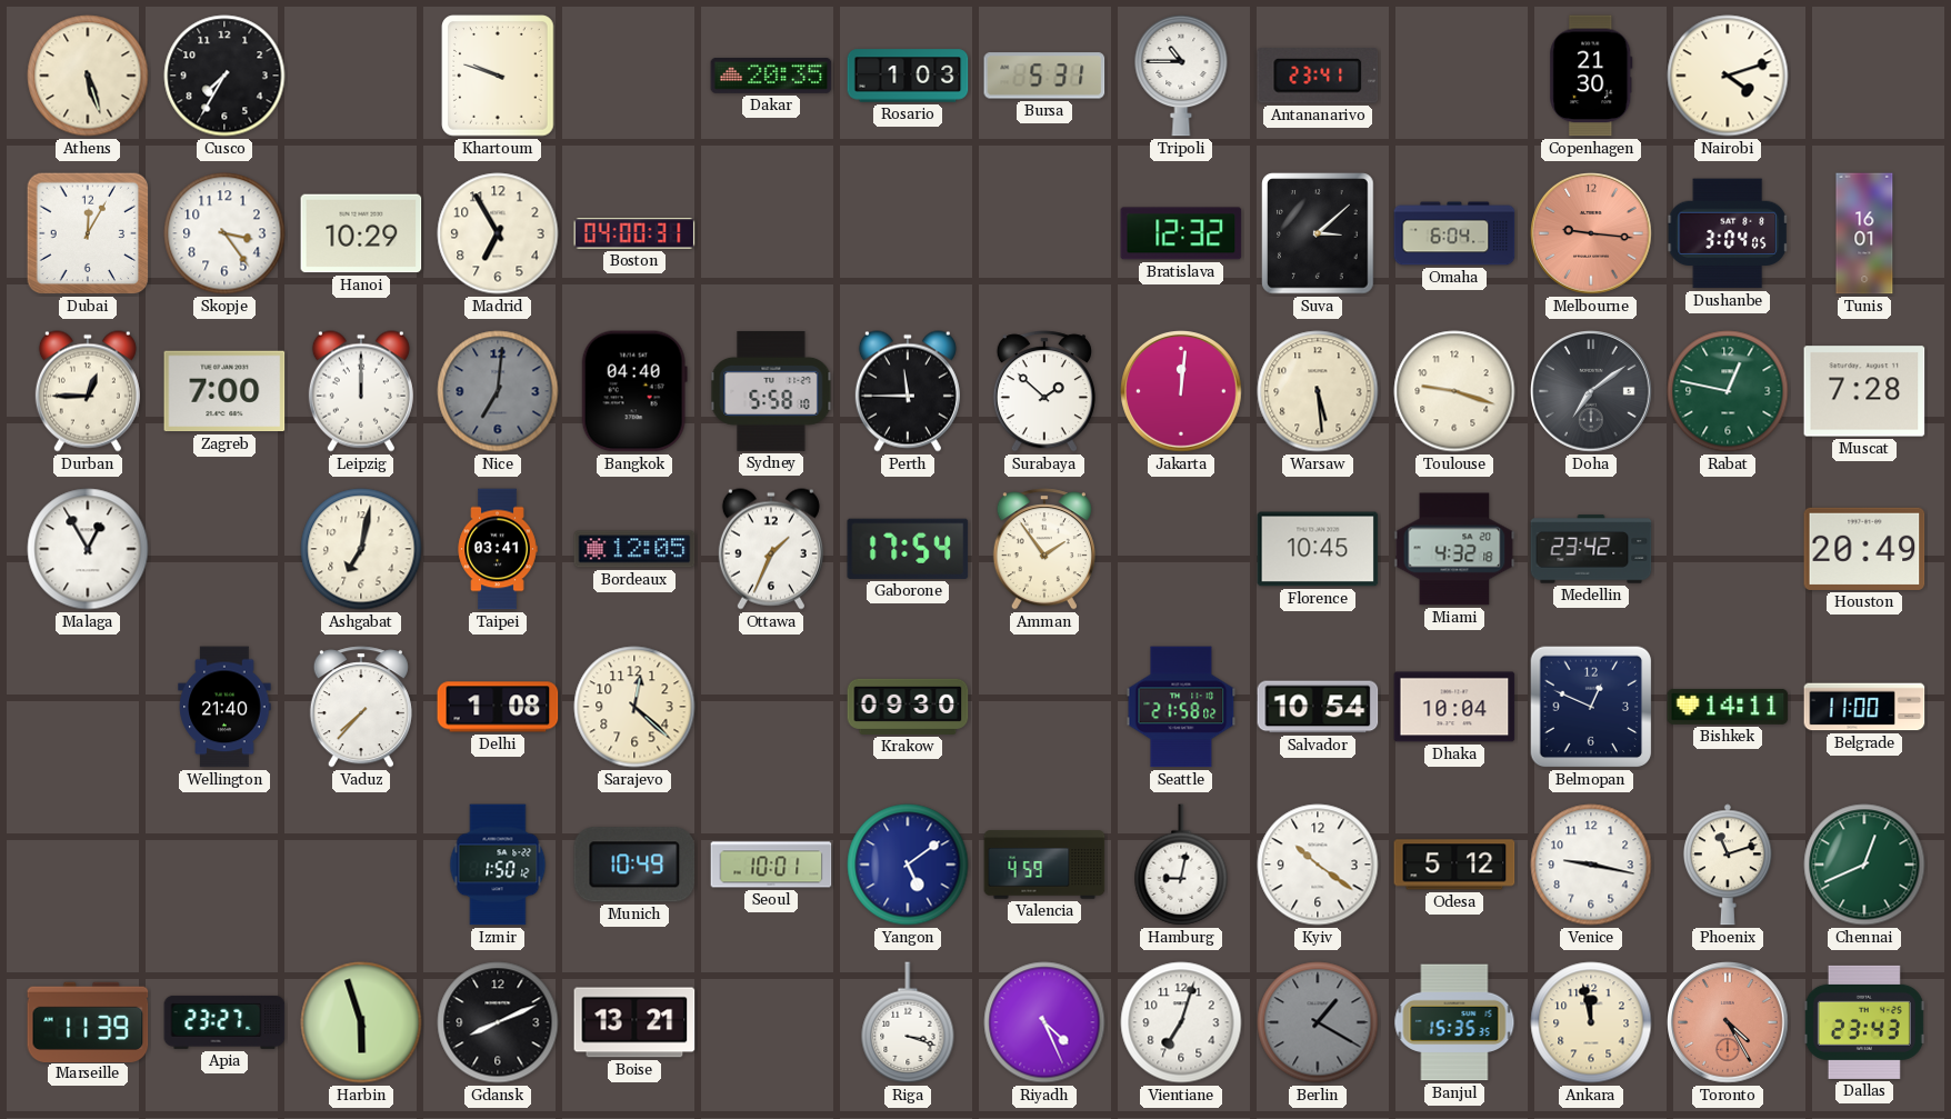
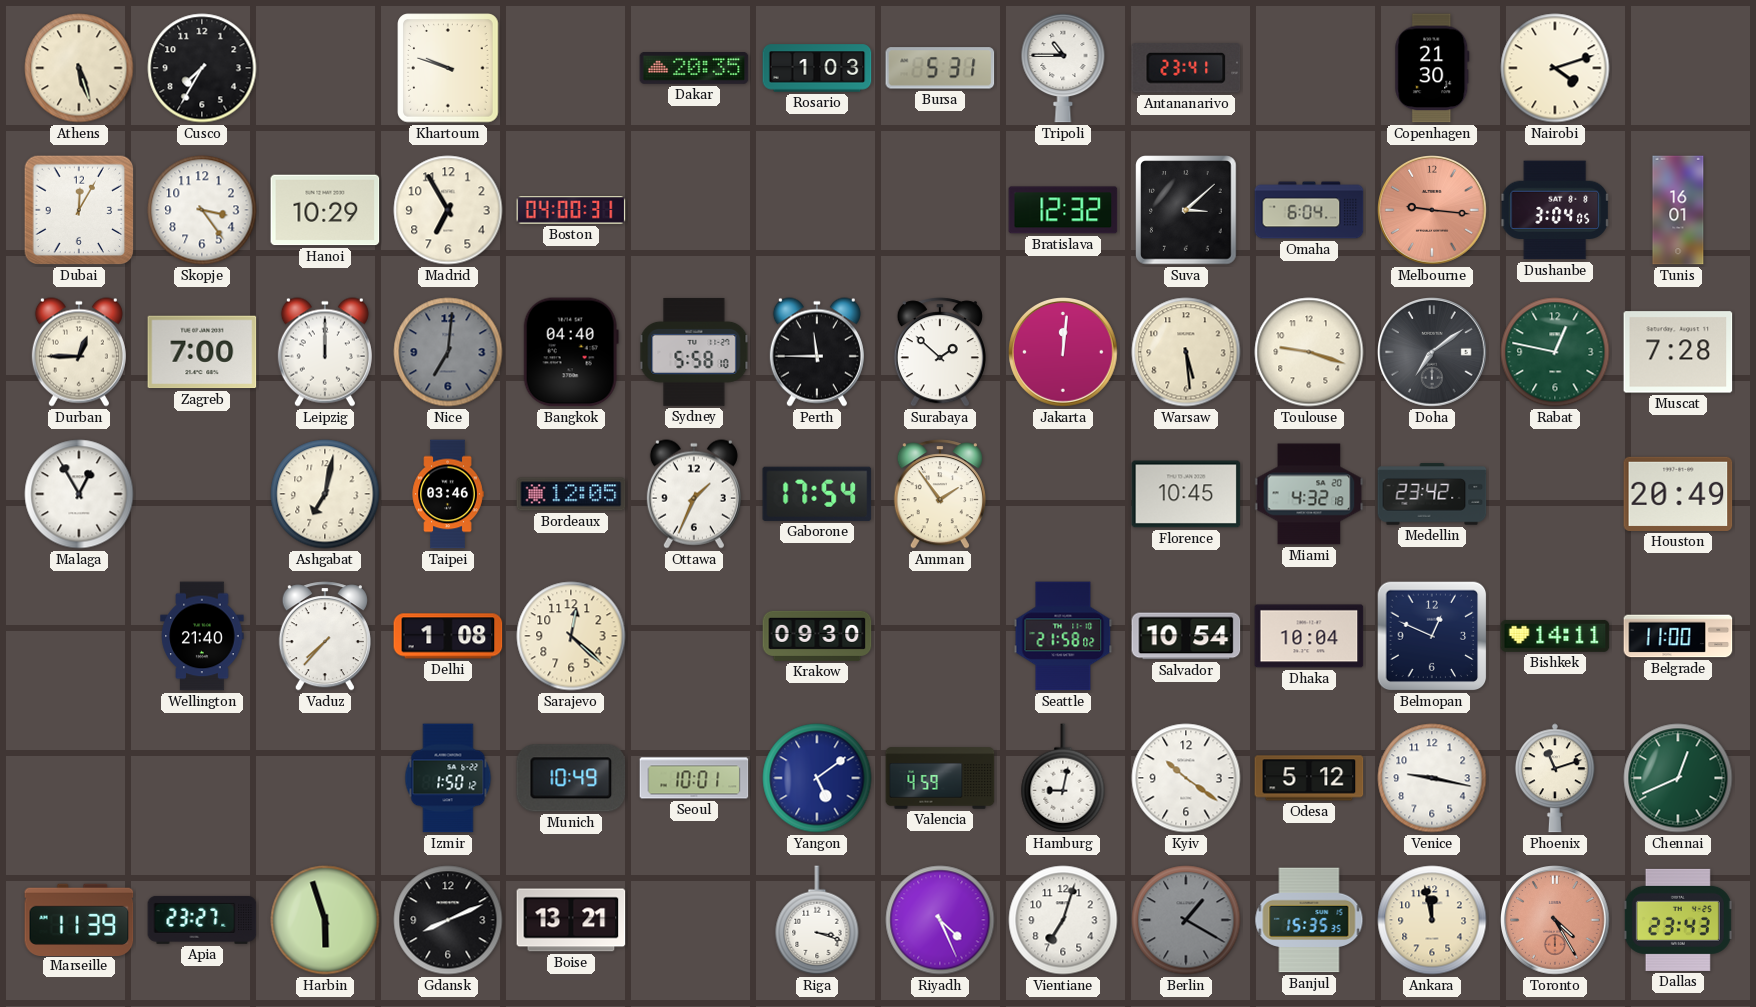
Taipei: 03:41 -> 03:46
